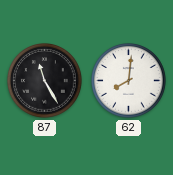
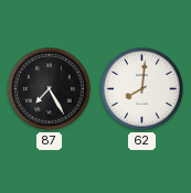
87: 11:25 -> 7:25
